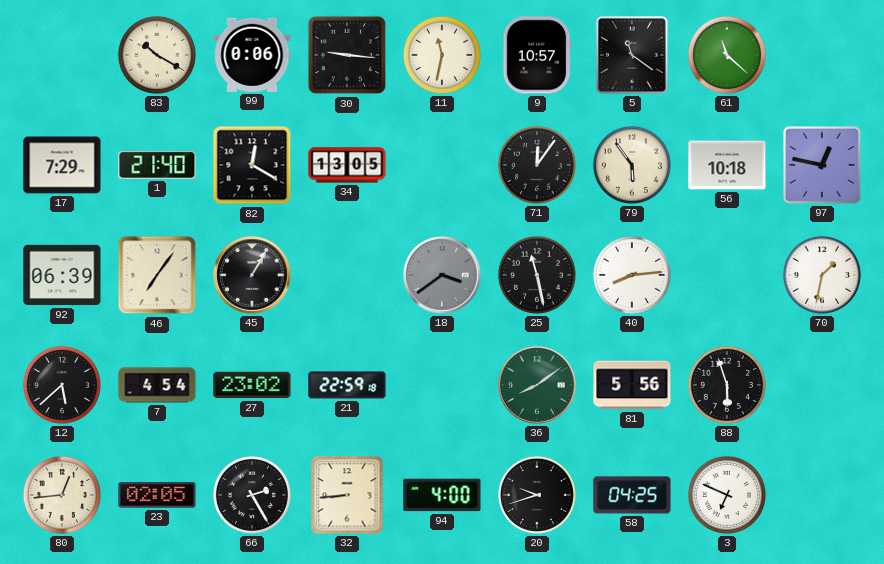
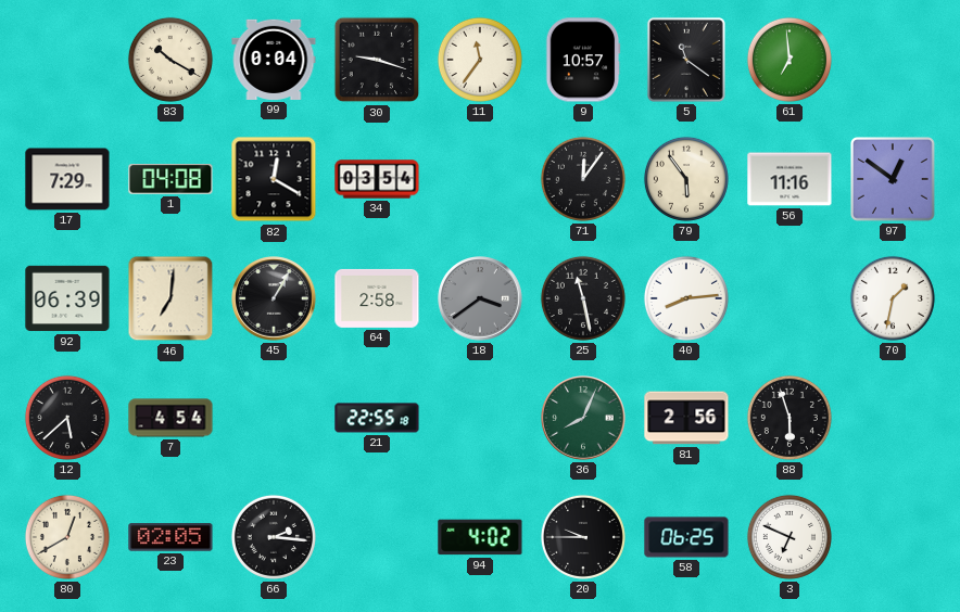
99: 0:06 -> 0:04
30: 9:16 -> 9:18
11: 11:32 -> 11:36
61: 11:22 -> 6:59
1: 21:40 -> 04:08
34: 13:05 -> 03:54
56: 10:18 -> 11:16
97: 12:47 -> 12:51
46: 7:06 -> 7:01
64: none -> 2:58
27: 23:02 -> none
21: 22:59 -> 22:55
36: 8:09 -> 8:04
81: 5:56 -> 2:56
80: 12:44 -> 12:40
66: 2:25 -> 2:16
32: 8:44 -> none
94: 4:00 -> 4:02
20: 9:42 -> 9:45
58: 04:25 -> 06:25
